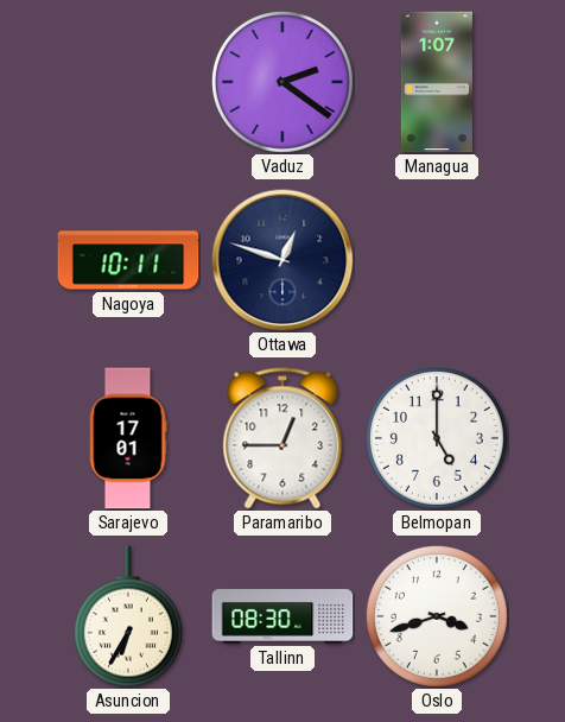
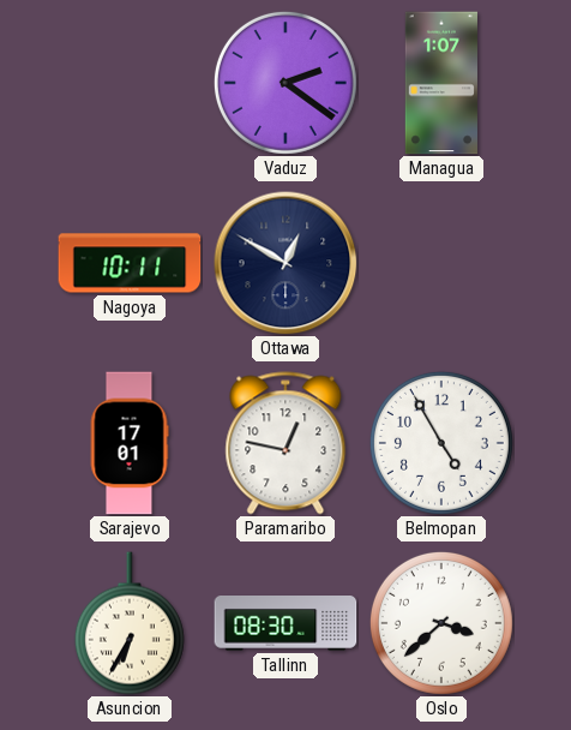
Ottawa: 12:48 -> 12:50
Paramaribo: 12:45 -> 12:47
Belmopan: 5:00 -> 4:55
Oslo: 3:42 -> 3:38
